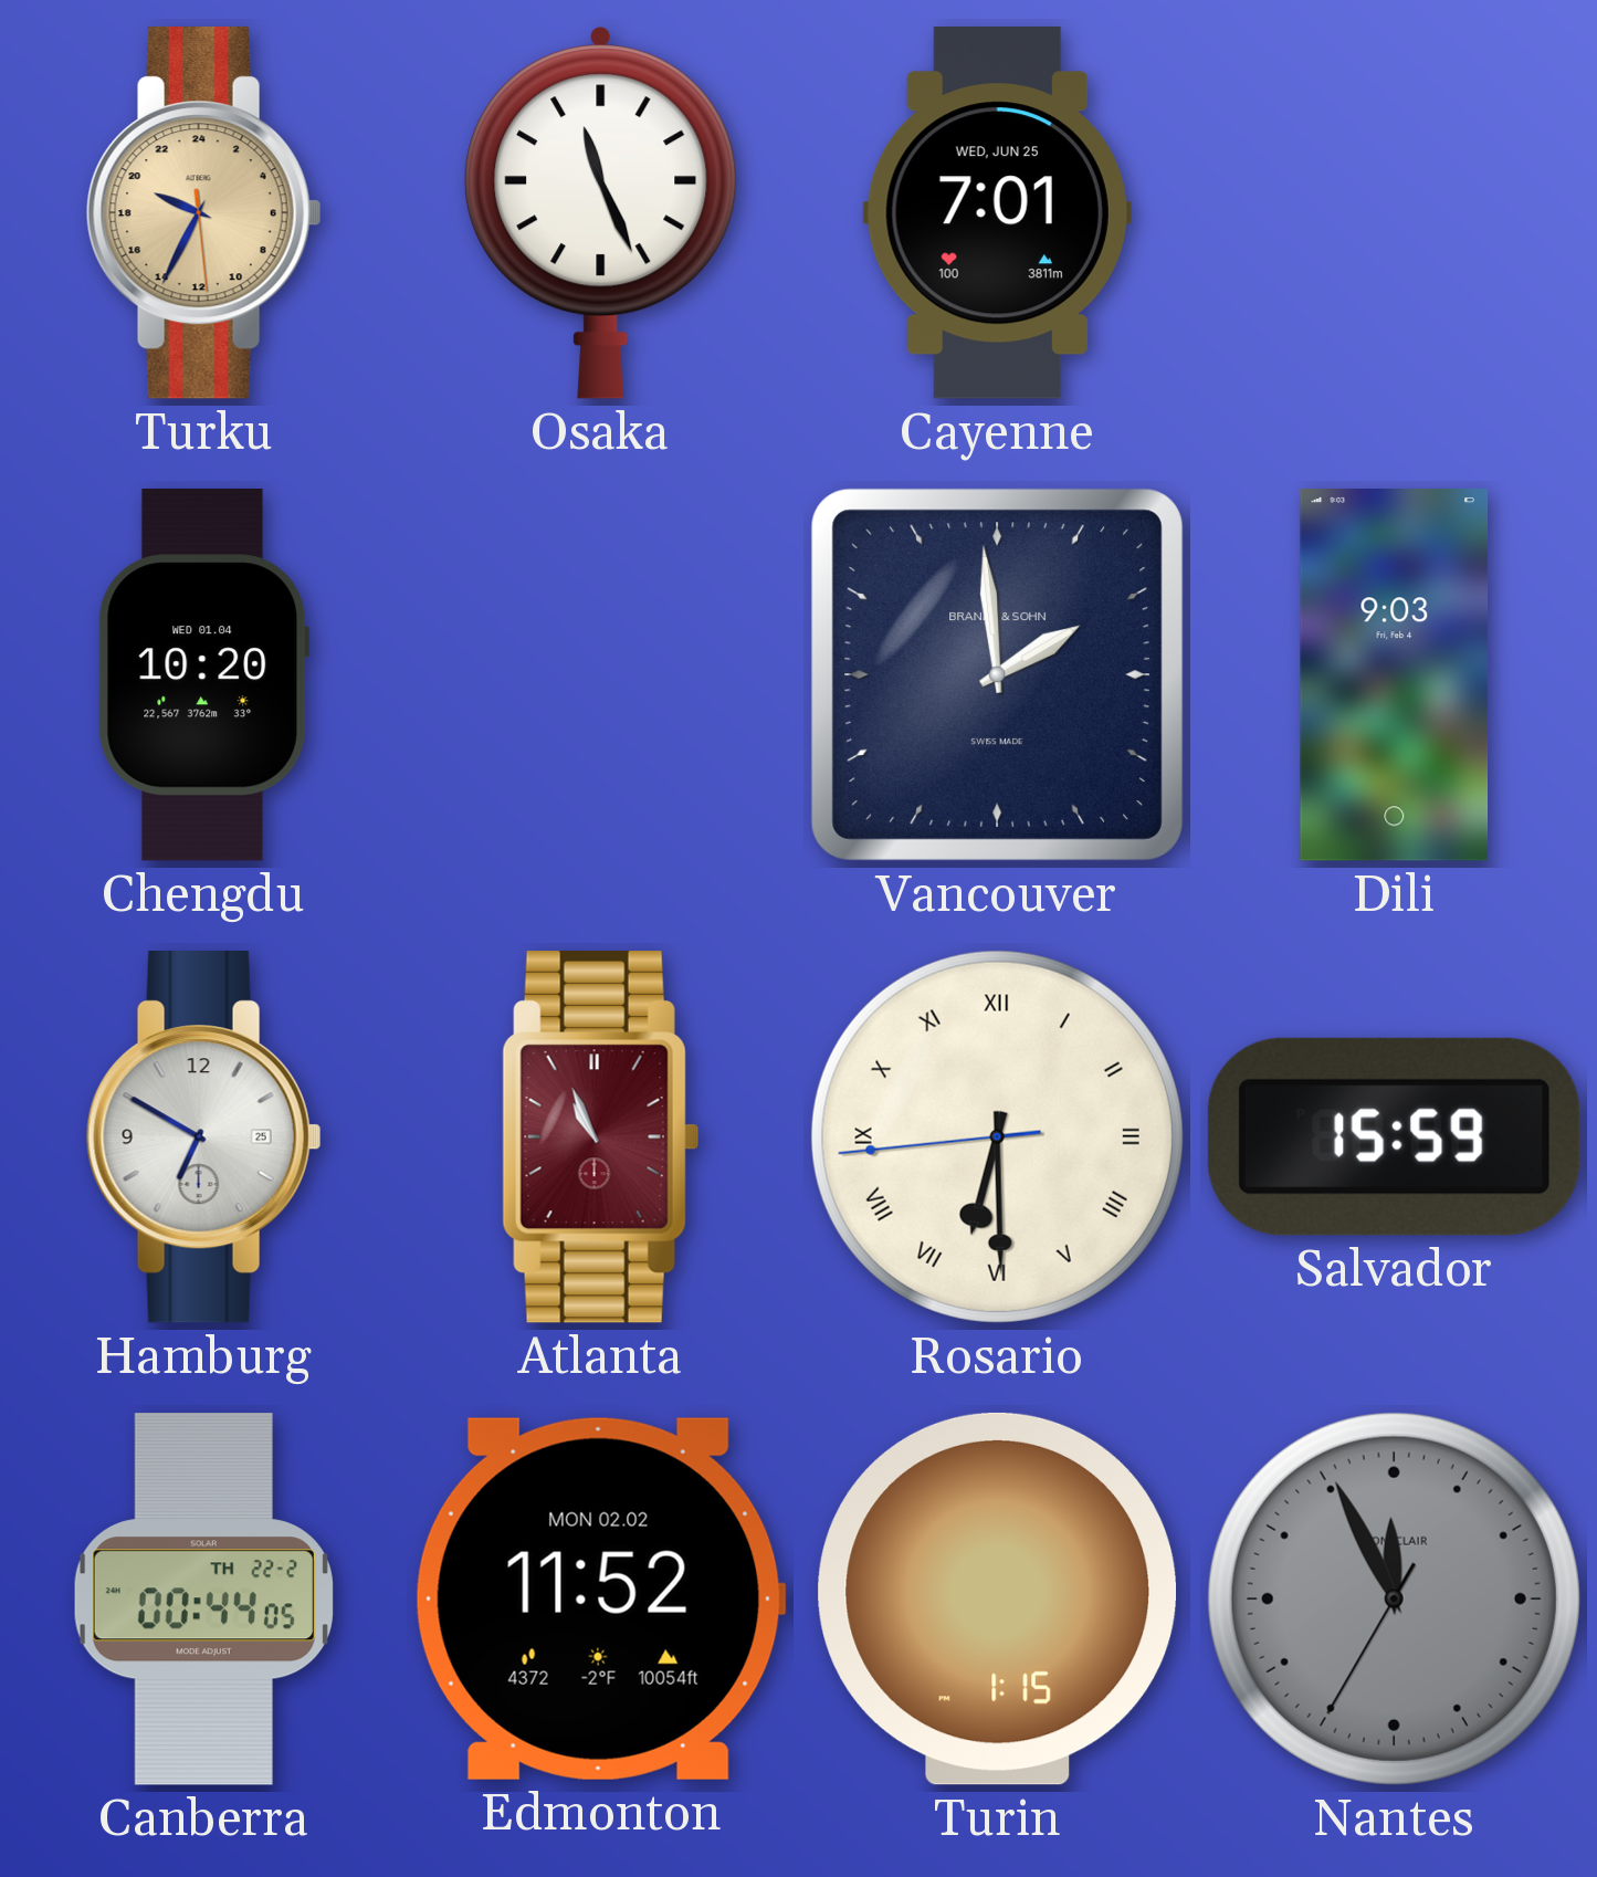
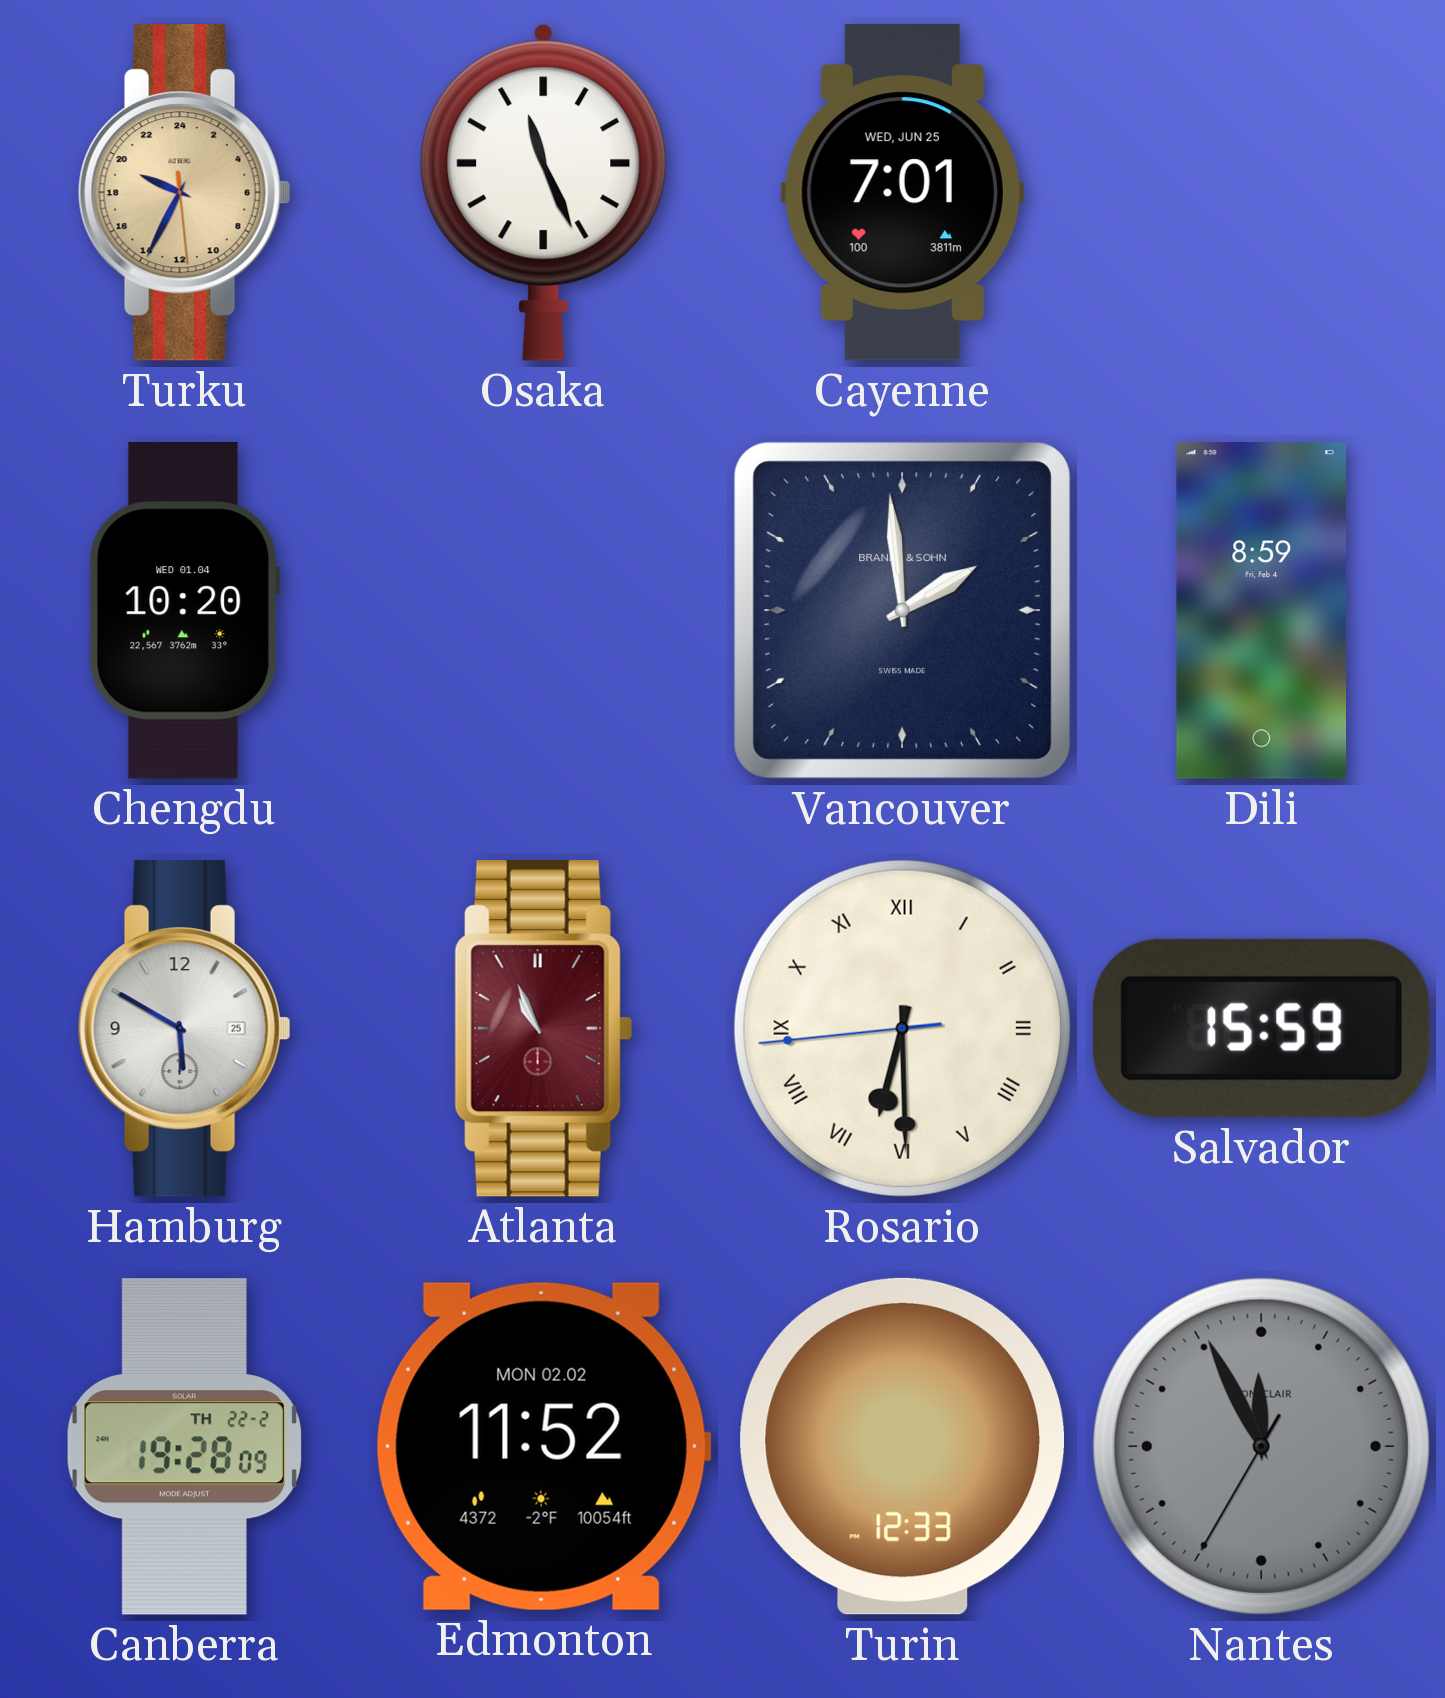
Dili: 9:03 -> 8:59
Hamburg: 6:50 -> 5:50
Canberra: 00:44 -> 19:28
Turin: 1:15 -> 12:33
